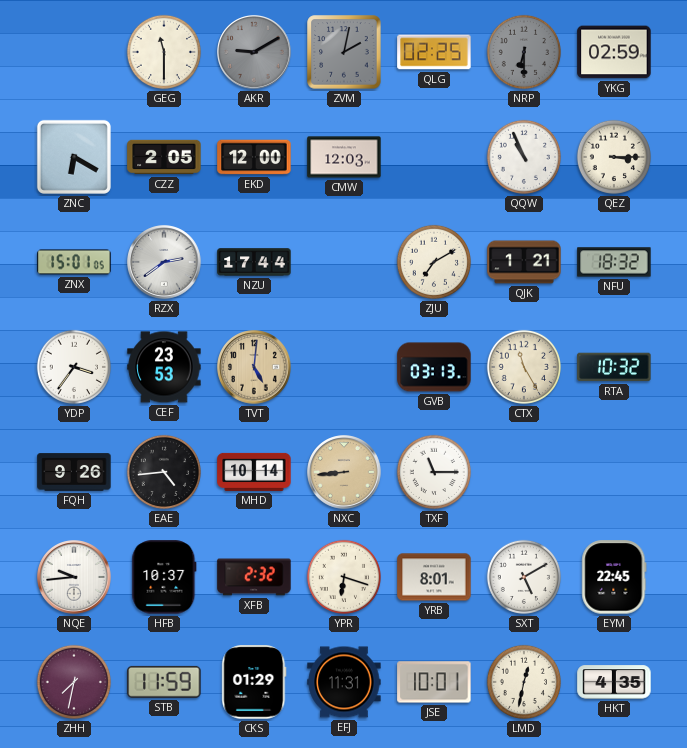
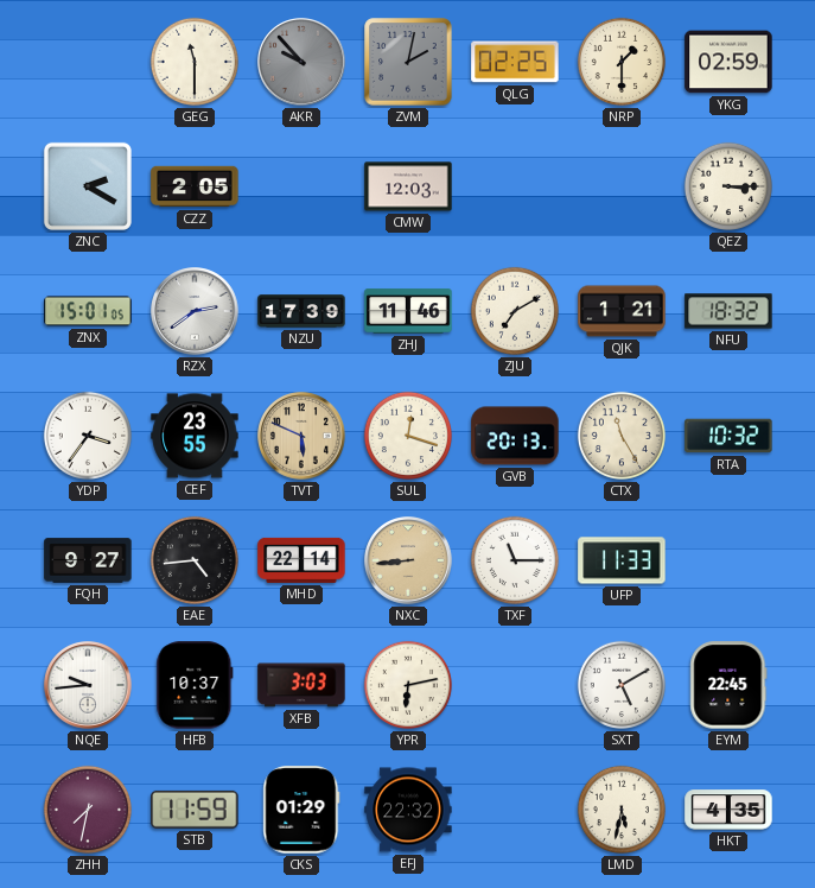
AKR: 9:10 -> 9:53
NRP: 6:30 -> 1:30
NRP dial: grey -> cream
ZNC: 6:20 -> 2:20
EKD: 12:00 -> none
QQW: 10:56 -> none
NZU: 17:44 -> 17:39
ZHJ: none -> 11:46
CEF: 23:53 -> 23:55
TVT: 5:01 -> 5:49
SUL: none -> 12:18
GVB: 03:13 -> 20:13
FQH: 9:26 -> 9:27
MHD: 10:14 -> 22:14
UFP: none -> 11:33
XFB: 2:32 -> 3:03
YPR: 6:18 -> 6:13
YRB: 8:01 -> none
EFJ: 11:31 -> 22:32
JSE: 10:01 -> none
LMD: 12:32 -> 5:32
